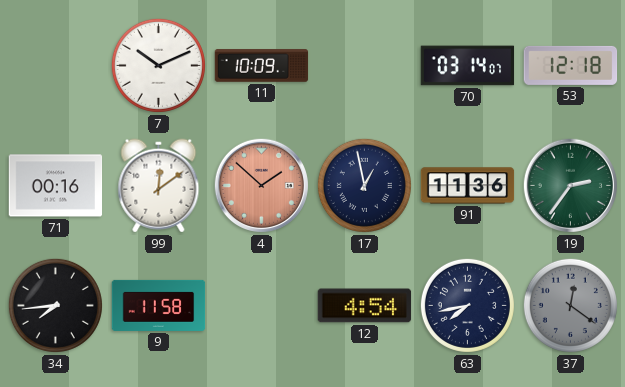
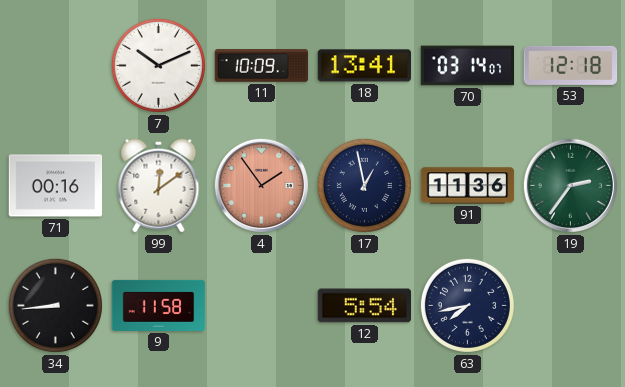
18: none -> 13:41
4: 1:52 -> 1:54
34: 7:44 -> 8:44
12: 4:54 -> 5:54
37: 12:21 -> none
